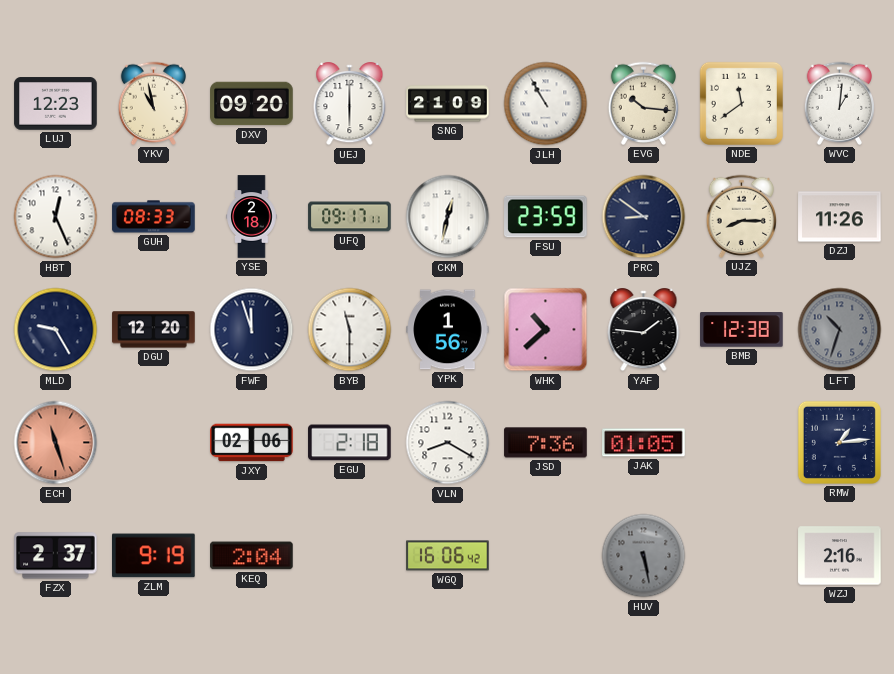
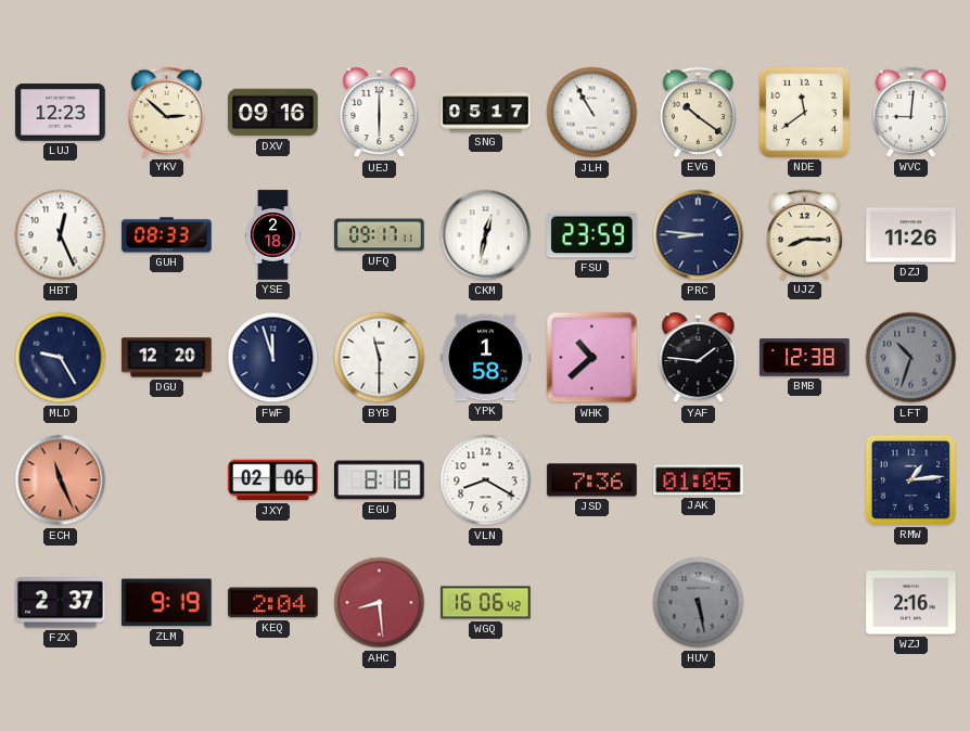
YKV: 10:58 -> 2:52
DXV: 09:20 -> 09:16
SNG: 21:09 -> 05:17
EVG: 10:16 -> 10:21
WVC: 1:01 -> 9:01
PRC: 8:51 -> 8:46
YPK: 1:56 -> 1:58
ECH: 11:27 -> 11:26
EGU: 2:18 -> 8:18
AHC: none -> 8:29
